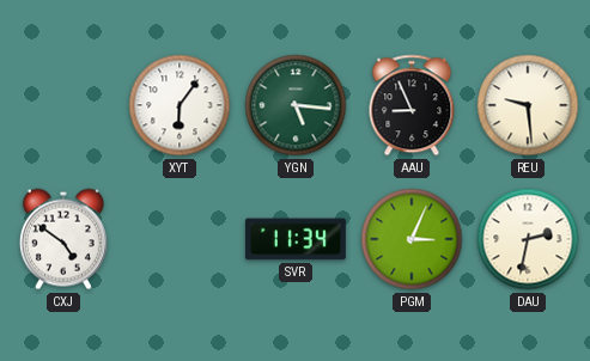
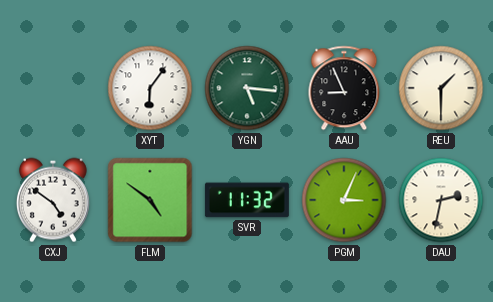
REU: 9:29 -> 1:30
FLM: none -> 4:51
SVR: 11:34 -> 11:32
